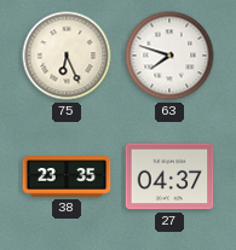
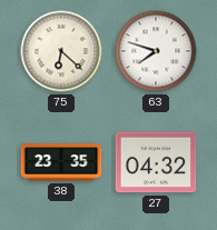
75: 6:26 -> 6:22
27: 04:37 -> 04:32
